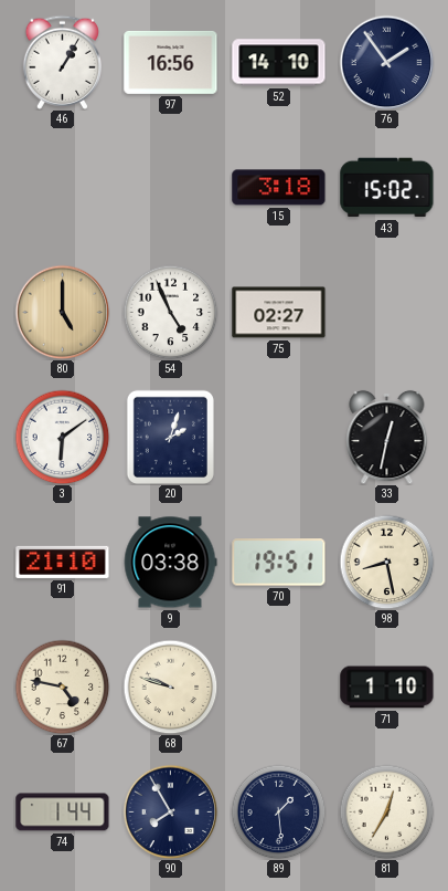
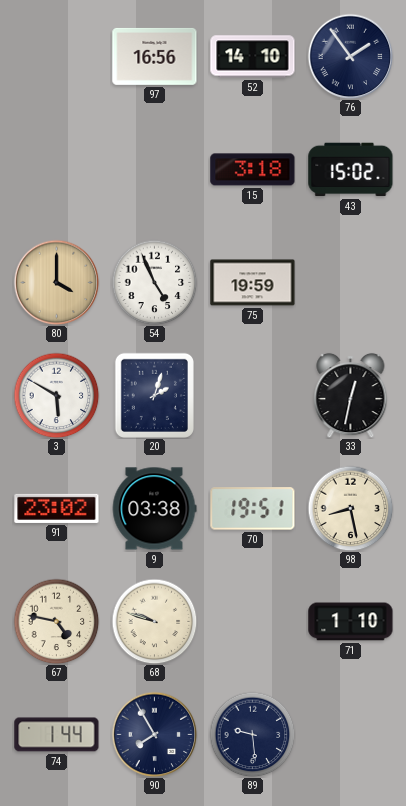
46: 1:05 -> none
80: 5:00 -> 4:00
75: 02:27 -> 19:59
3: 6:09 -> 5:50
91: 21:10 -> 23:02
89: 1:29 -> 9:29
81: 12:35 -> none
